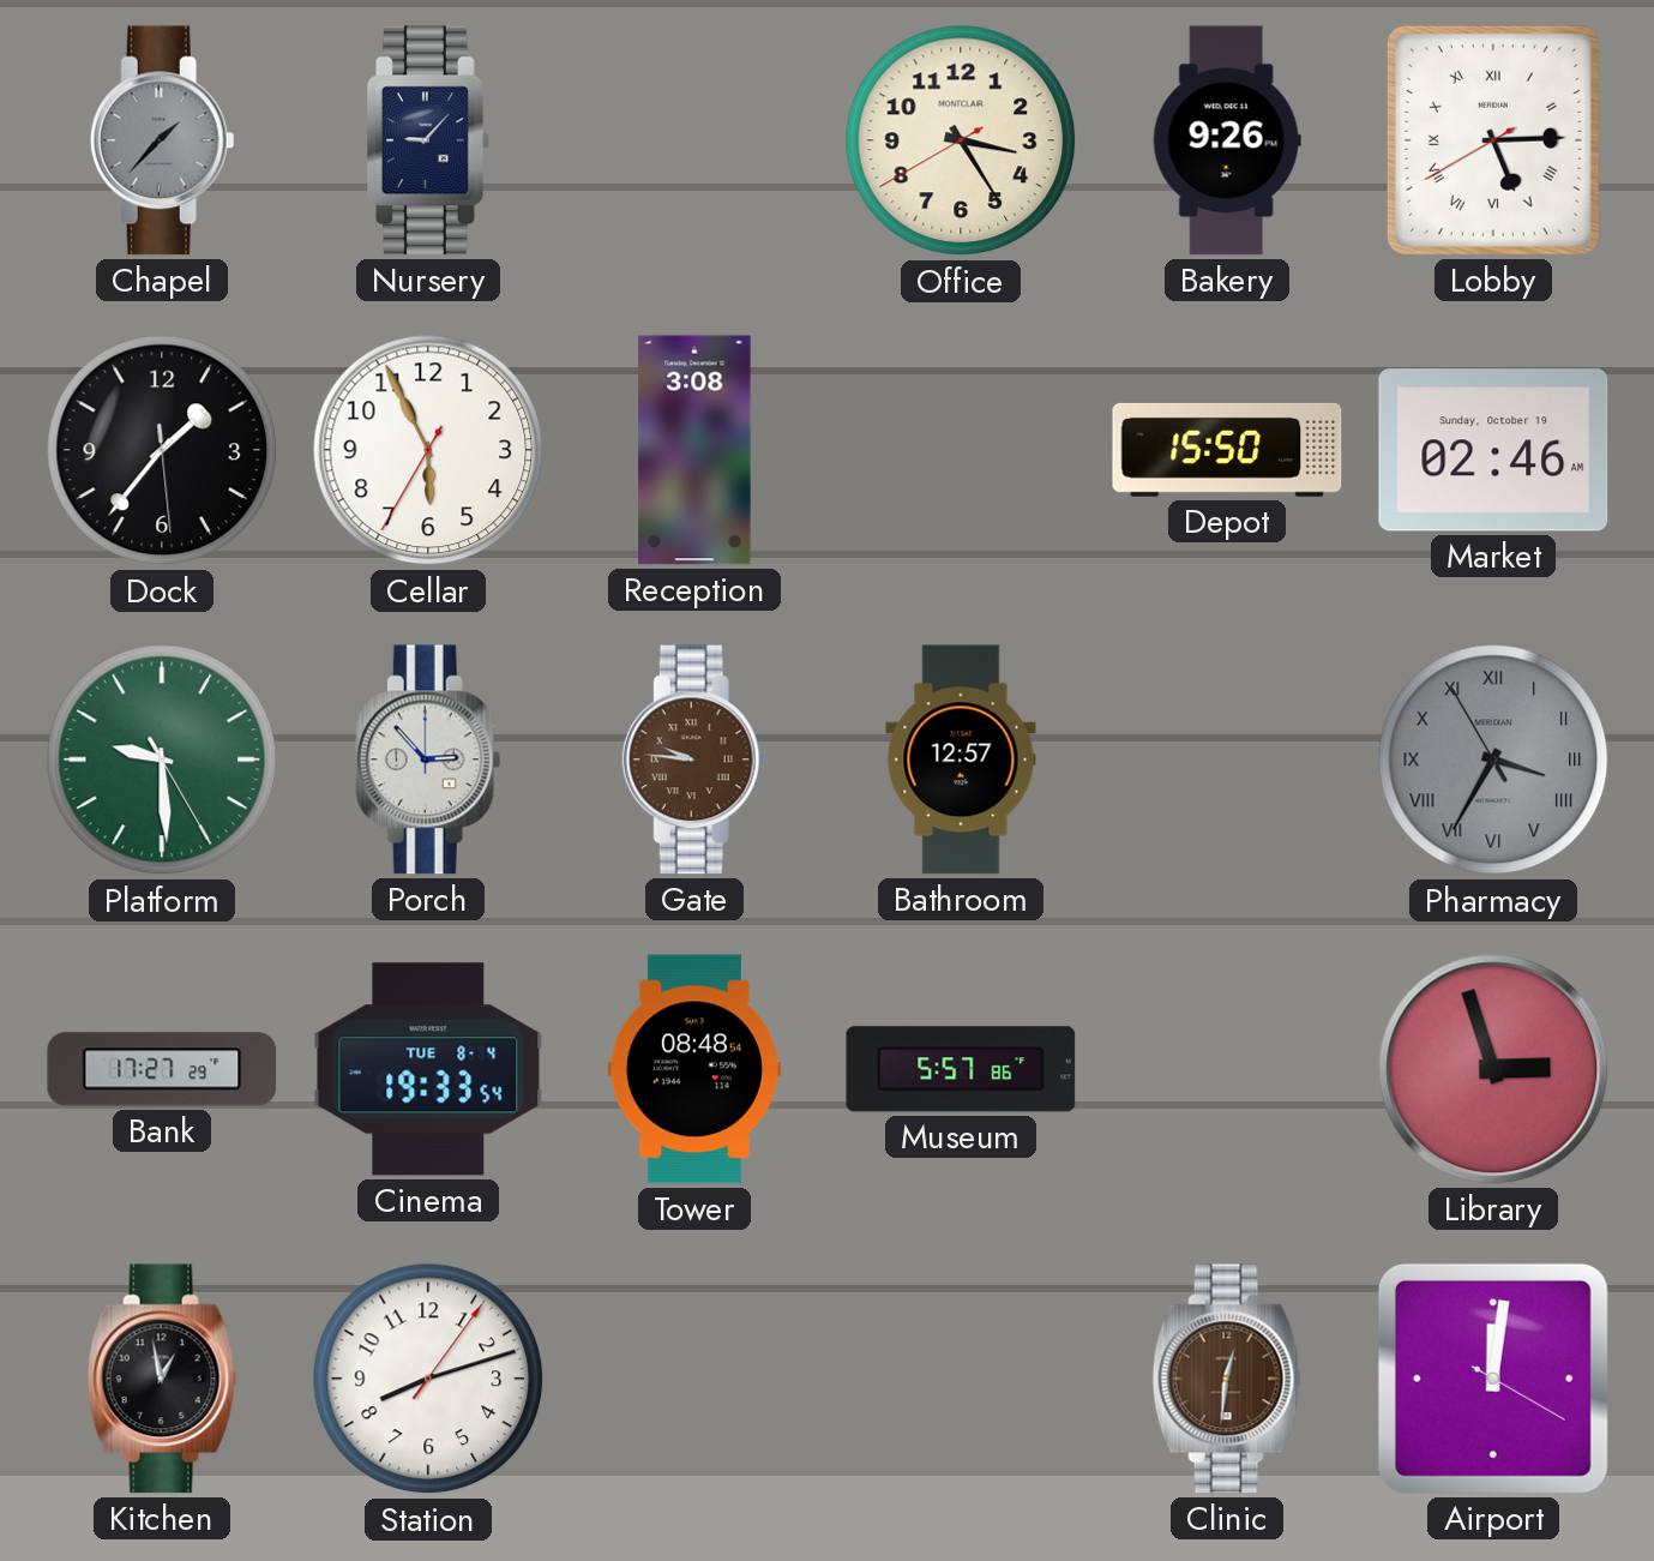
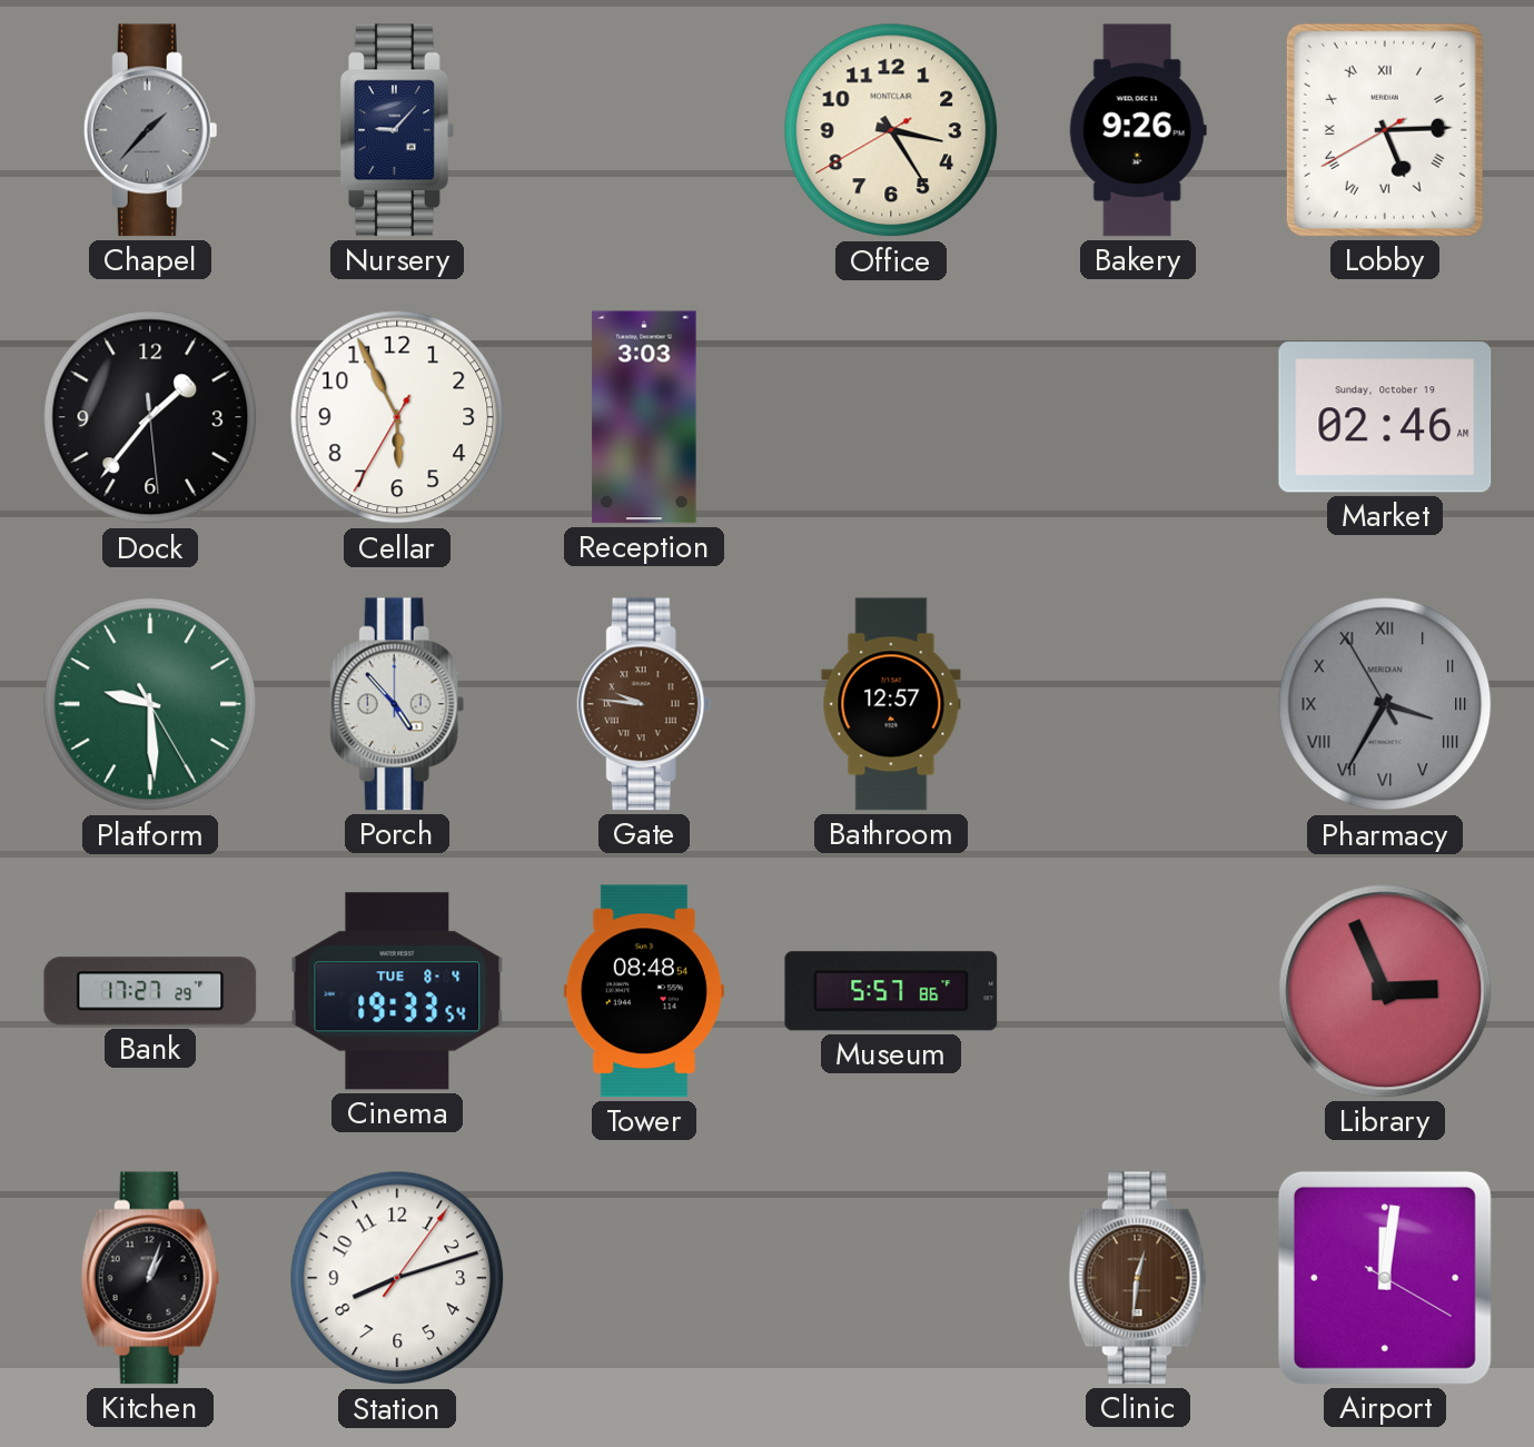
Reception: 3:08 -> 3:03
Depot: 15:50 -> none
Porch: 2:53 -> 4:53
Library: 2:57 -> 2:56
Kitchen: 12:58 -> 1:03
